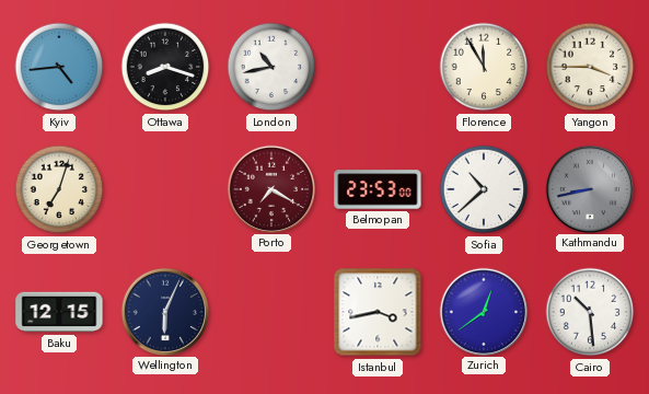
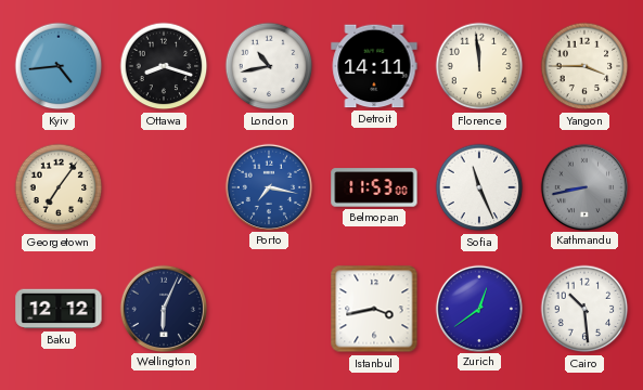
Detroit: none -> 14:11
Florence: 11:55 -> 11:59
Georgetown: 7:03 -> 7:06
Porto: 7:20 -> 7:17
Porto dial: burgundy -> blue
Belmopan: 23:53 -> 11:53
Sofia: 10:38 -> 11:26
Baku: 12:15 -> 12:12
